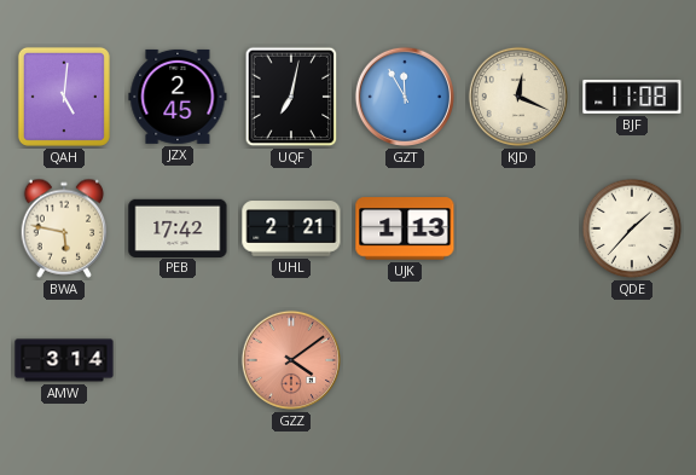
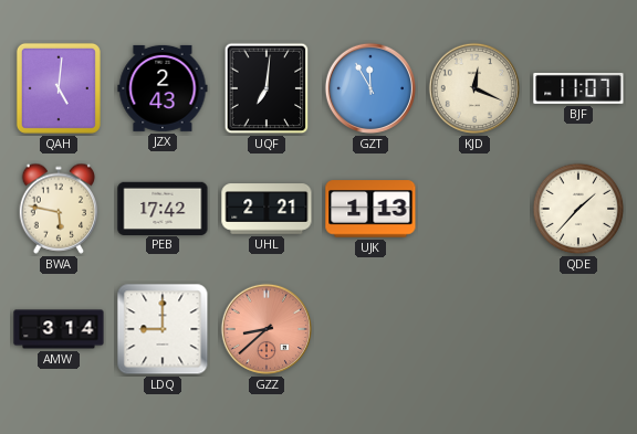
JZX: 2:45 -> 2:43
UQF: 7:02 -> 7:01
BJF: 11:08 -> 11:07
LDQ: none -> 9:00
GZZ: 4:09 -> 8:38
